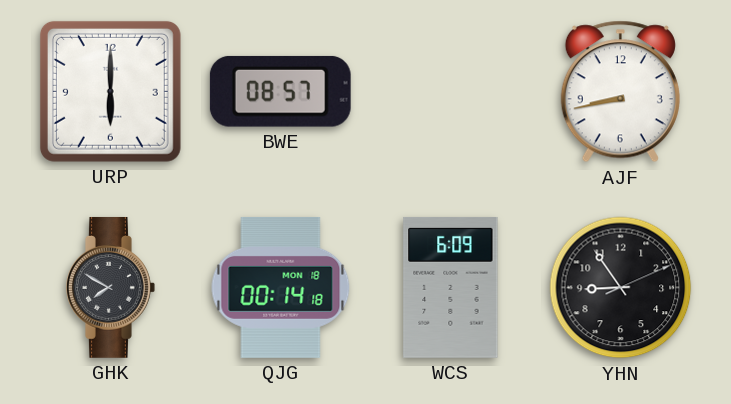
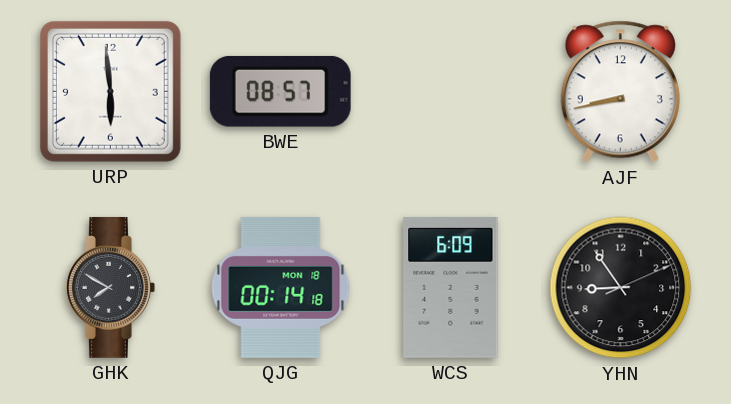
URP: 6:00 -> 5:59
